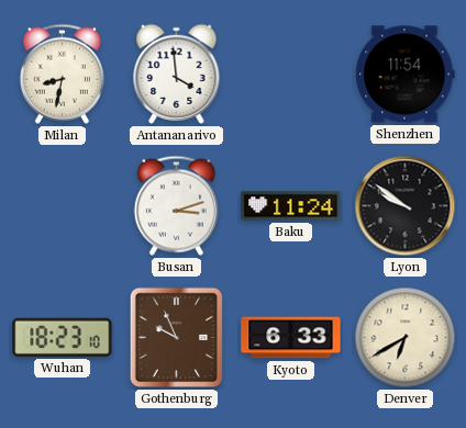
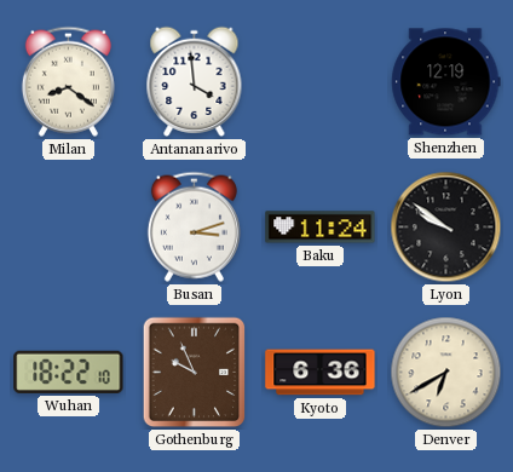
Milan: 8:32 -> 8:21
Shenzhen: 11:54 -> 12:19
Wuhan: 18:23 -> 18:22
Kyoto: 6:33 -> 6:36
